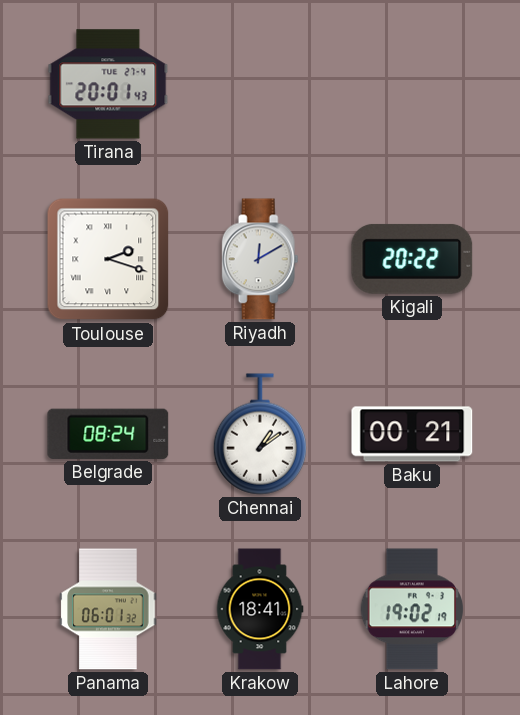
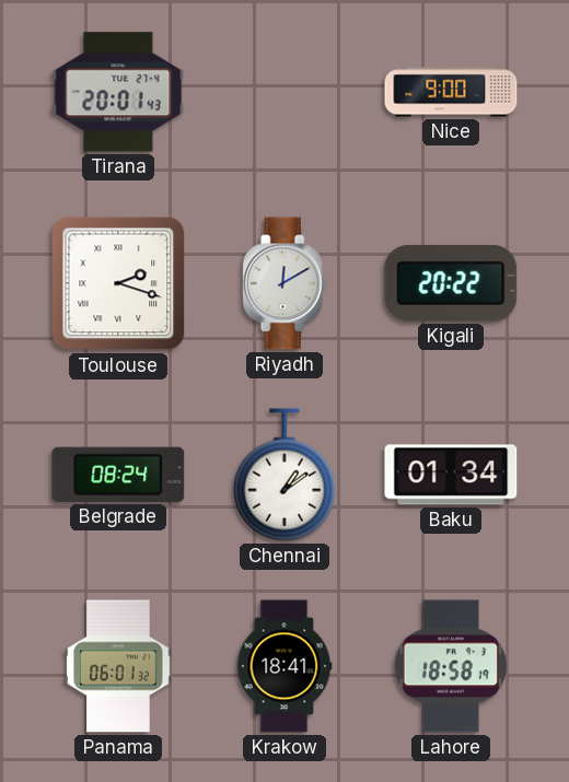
Nice: none -> 9:00
Baku: 00:21 -> 01:34
Lahore: 19:02 -> 18:58
